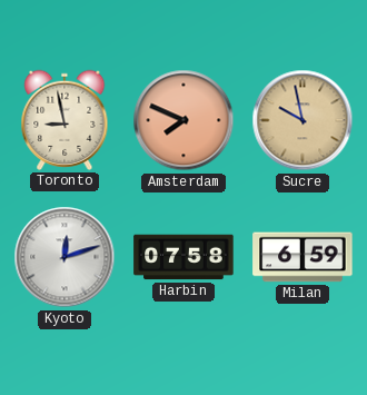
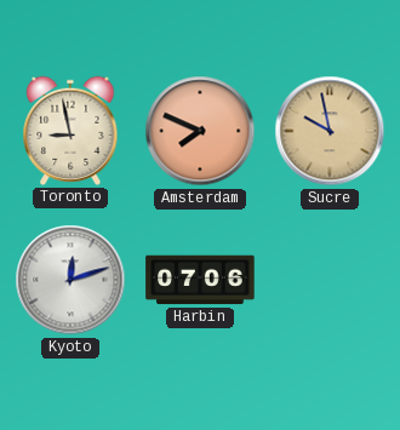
Harbin: 07:58 -> 07:06
Milan: 6:59 -> none
